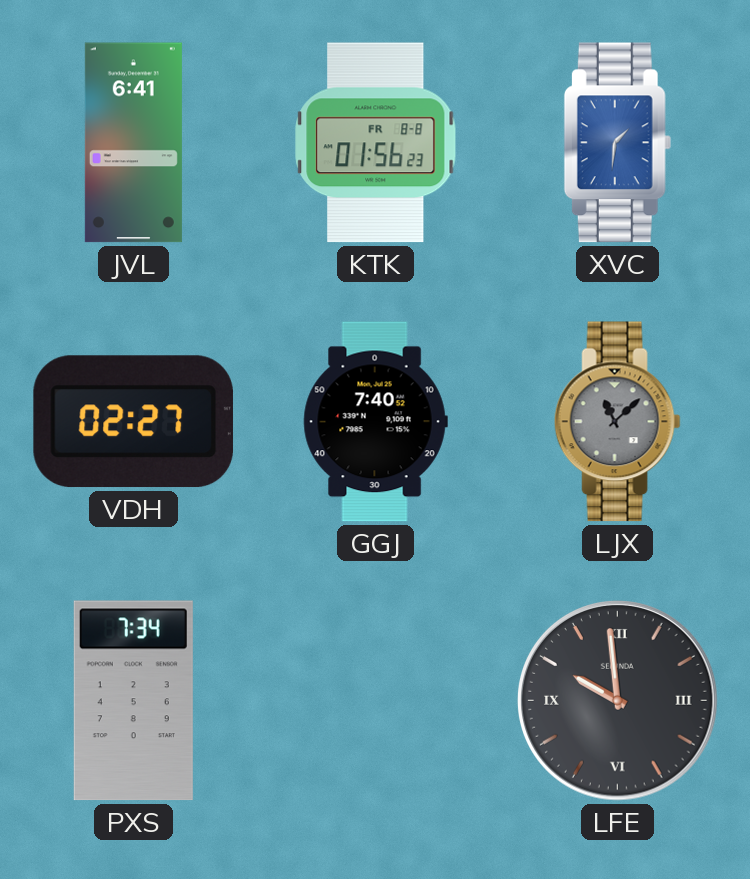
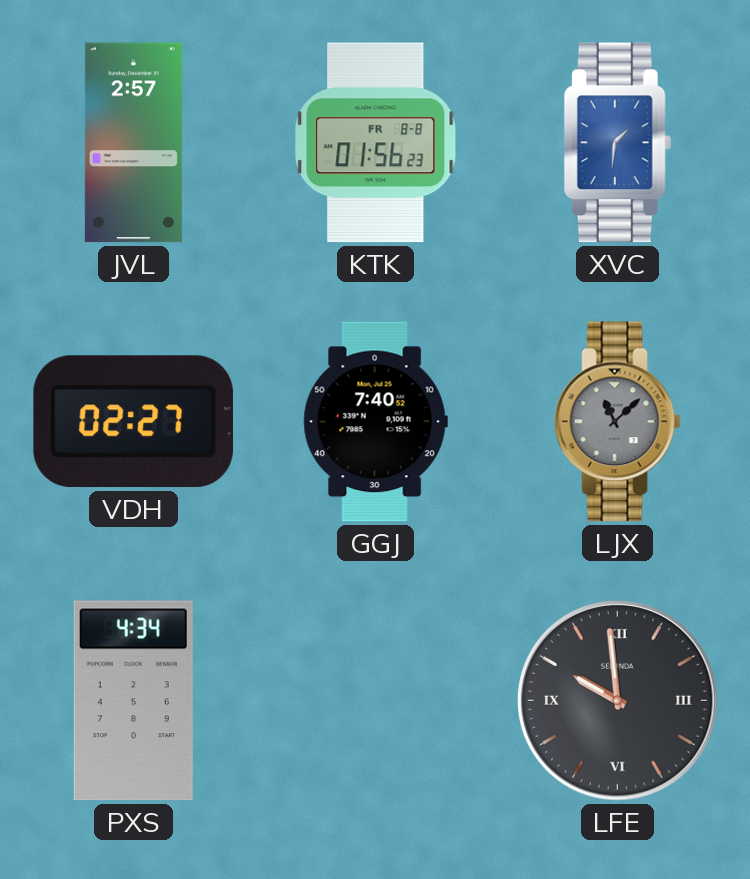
JVL: 6:41 -> 2:57
PXS: 7:34 -> 4:34
